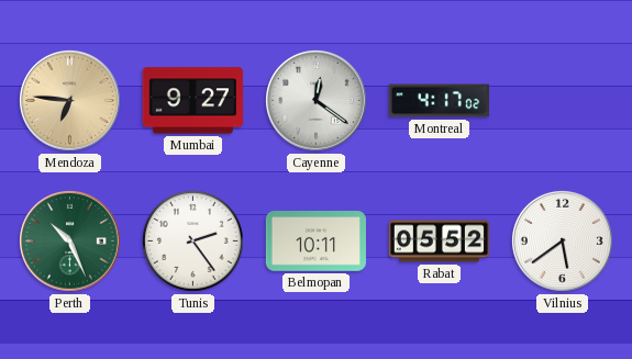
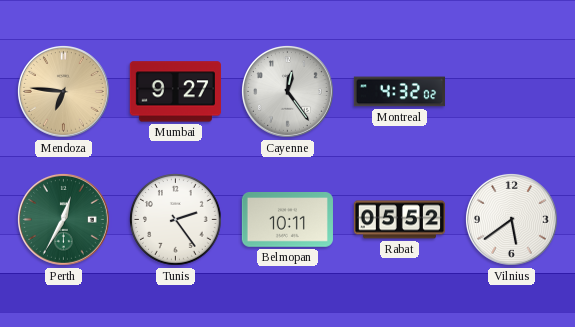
Cayenne: 12:21 -> 12:24
Montreal: 4:17 -> 4:32
Perth: 10:26 -> 12:35
